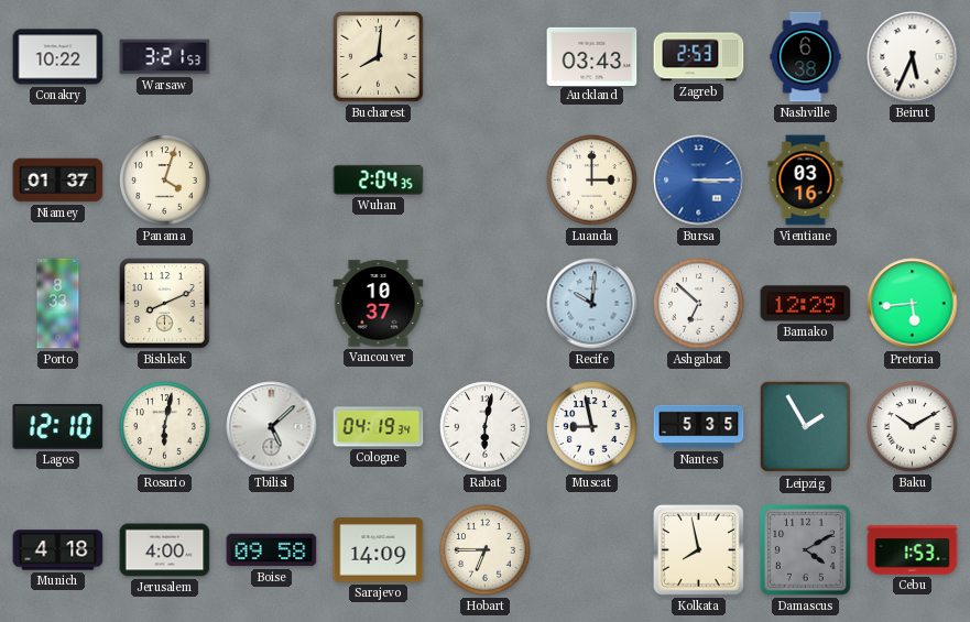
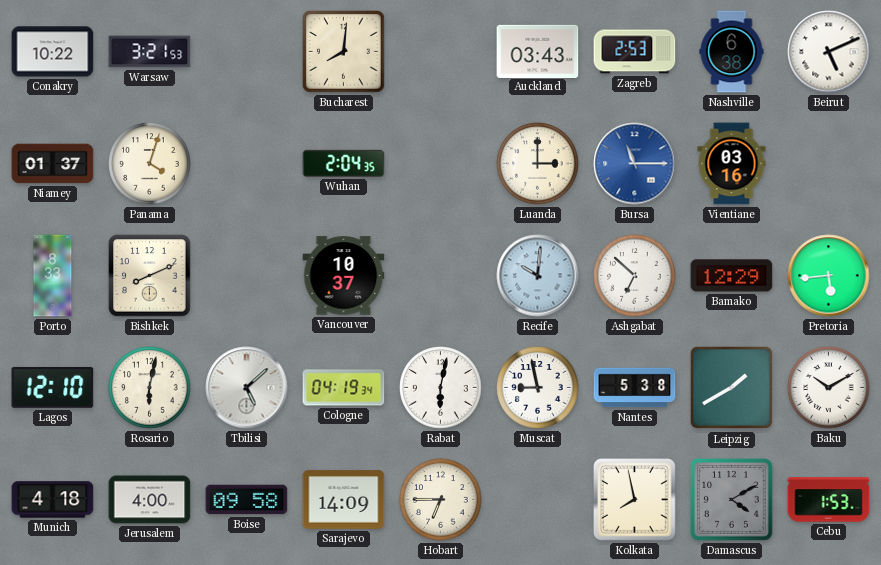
Beirut: 5:34 -> 5:11
Bursa: 3:15 -> 11:15
Nantes: 5:35 -> 5:38
Leipzig: 1:55 -> 1:40
